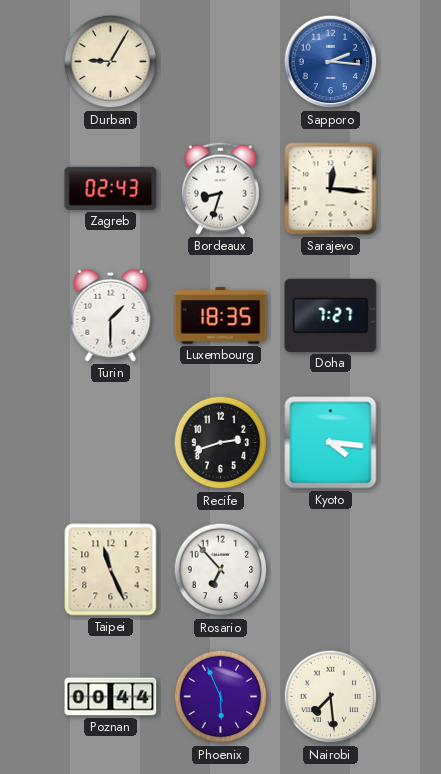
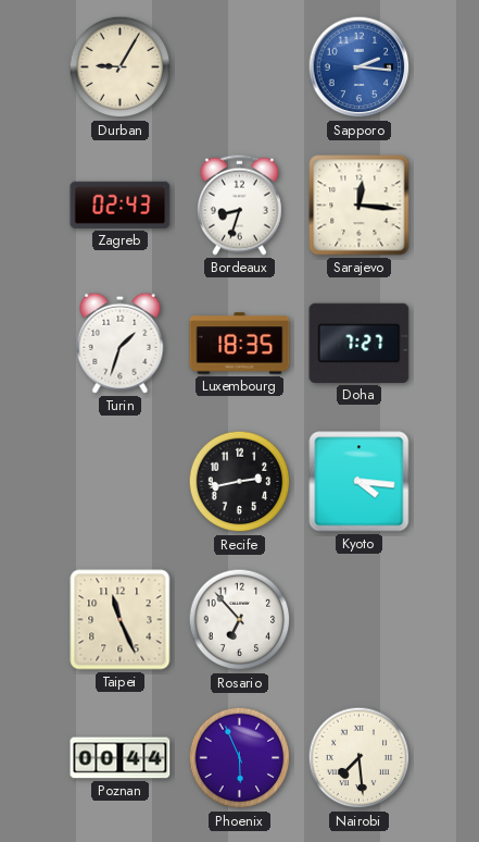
Turin: 1:30 -> 1:33
Recife: 2:42 -> 2:43
